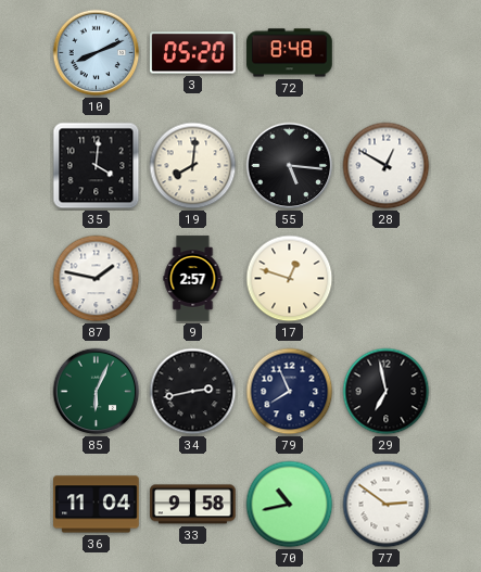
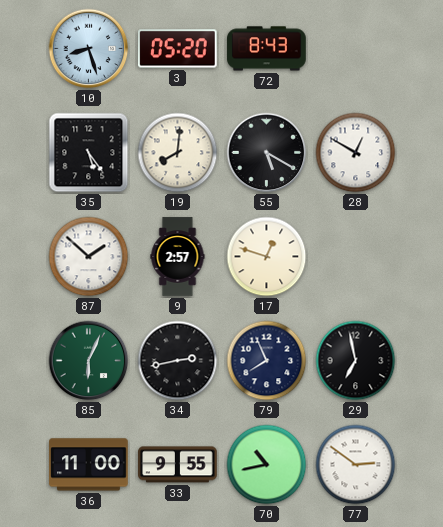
10: 8:11 -> 8:27
72: 8:48 -> 8:43
35: 4:01 -> 5:24
55: 5:16 -> 5:20
87: 1:47 -> 1:52
36: 11:04 -> 11:00
33: 9:58 -> 9:55
